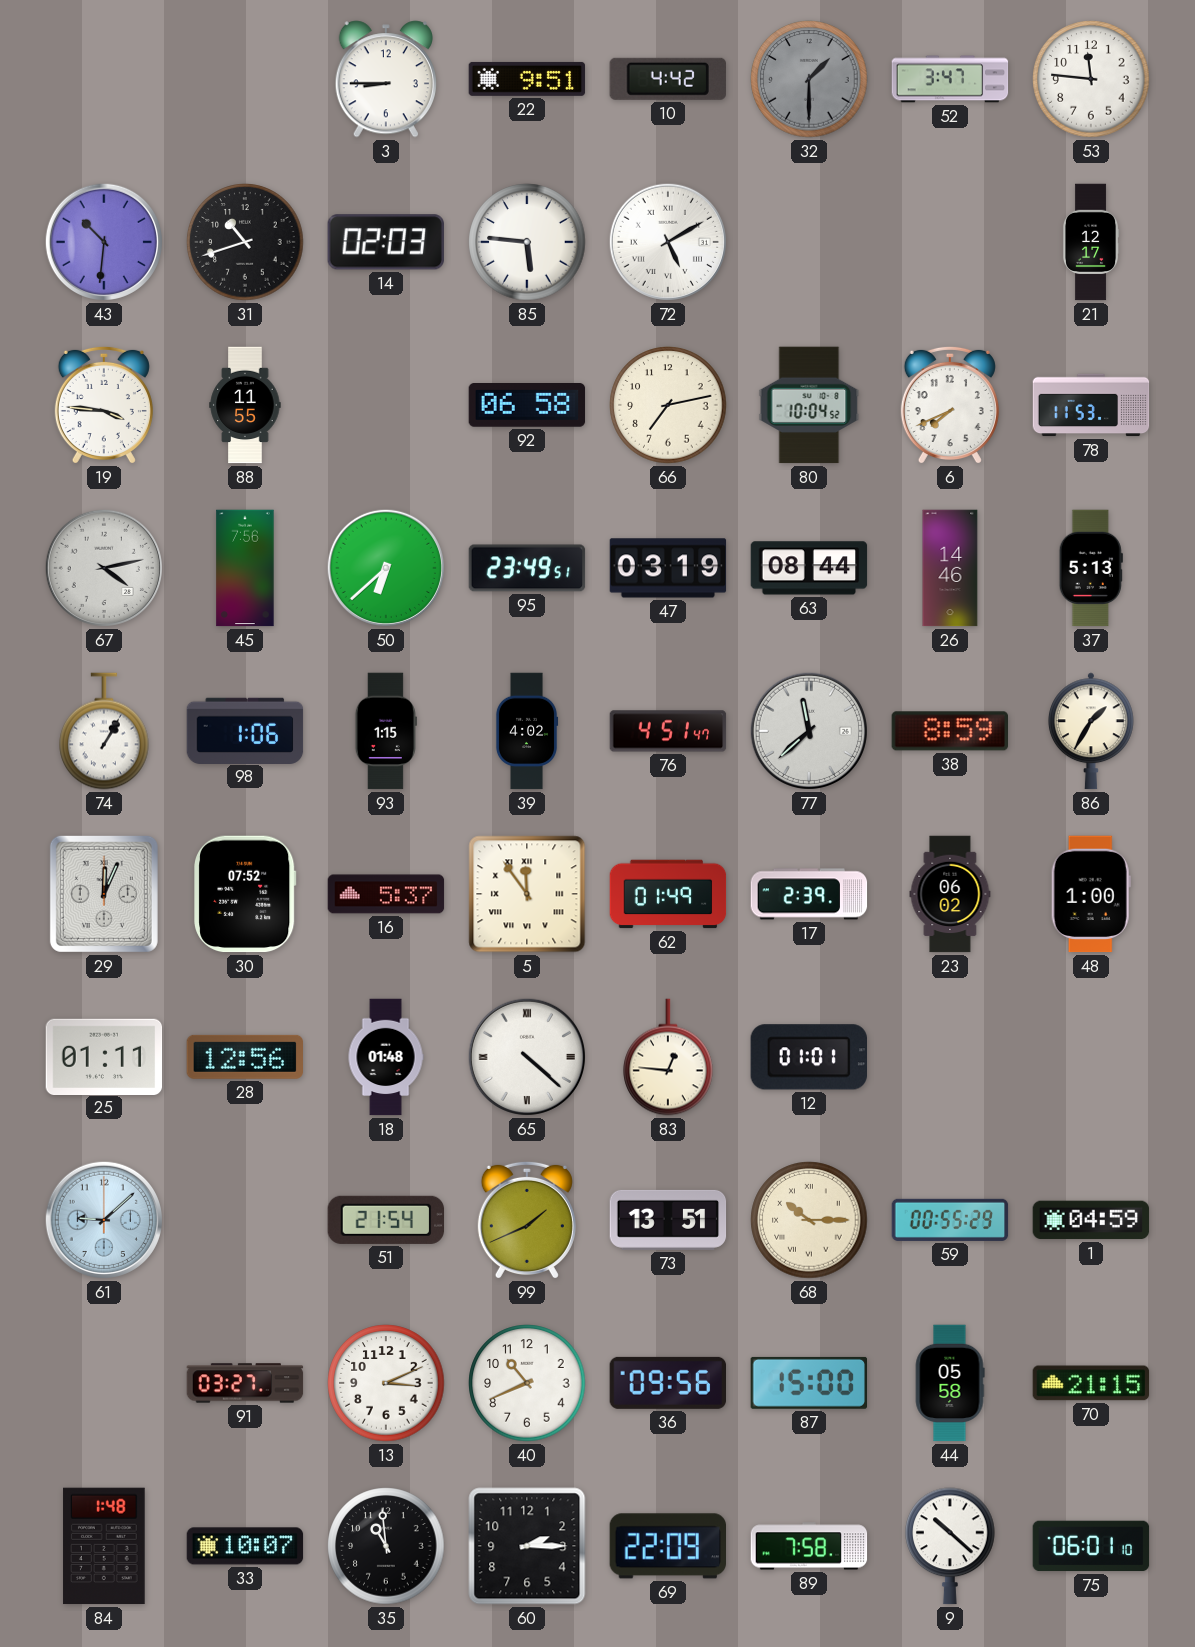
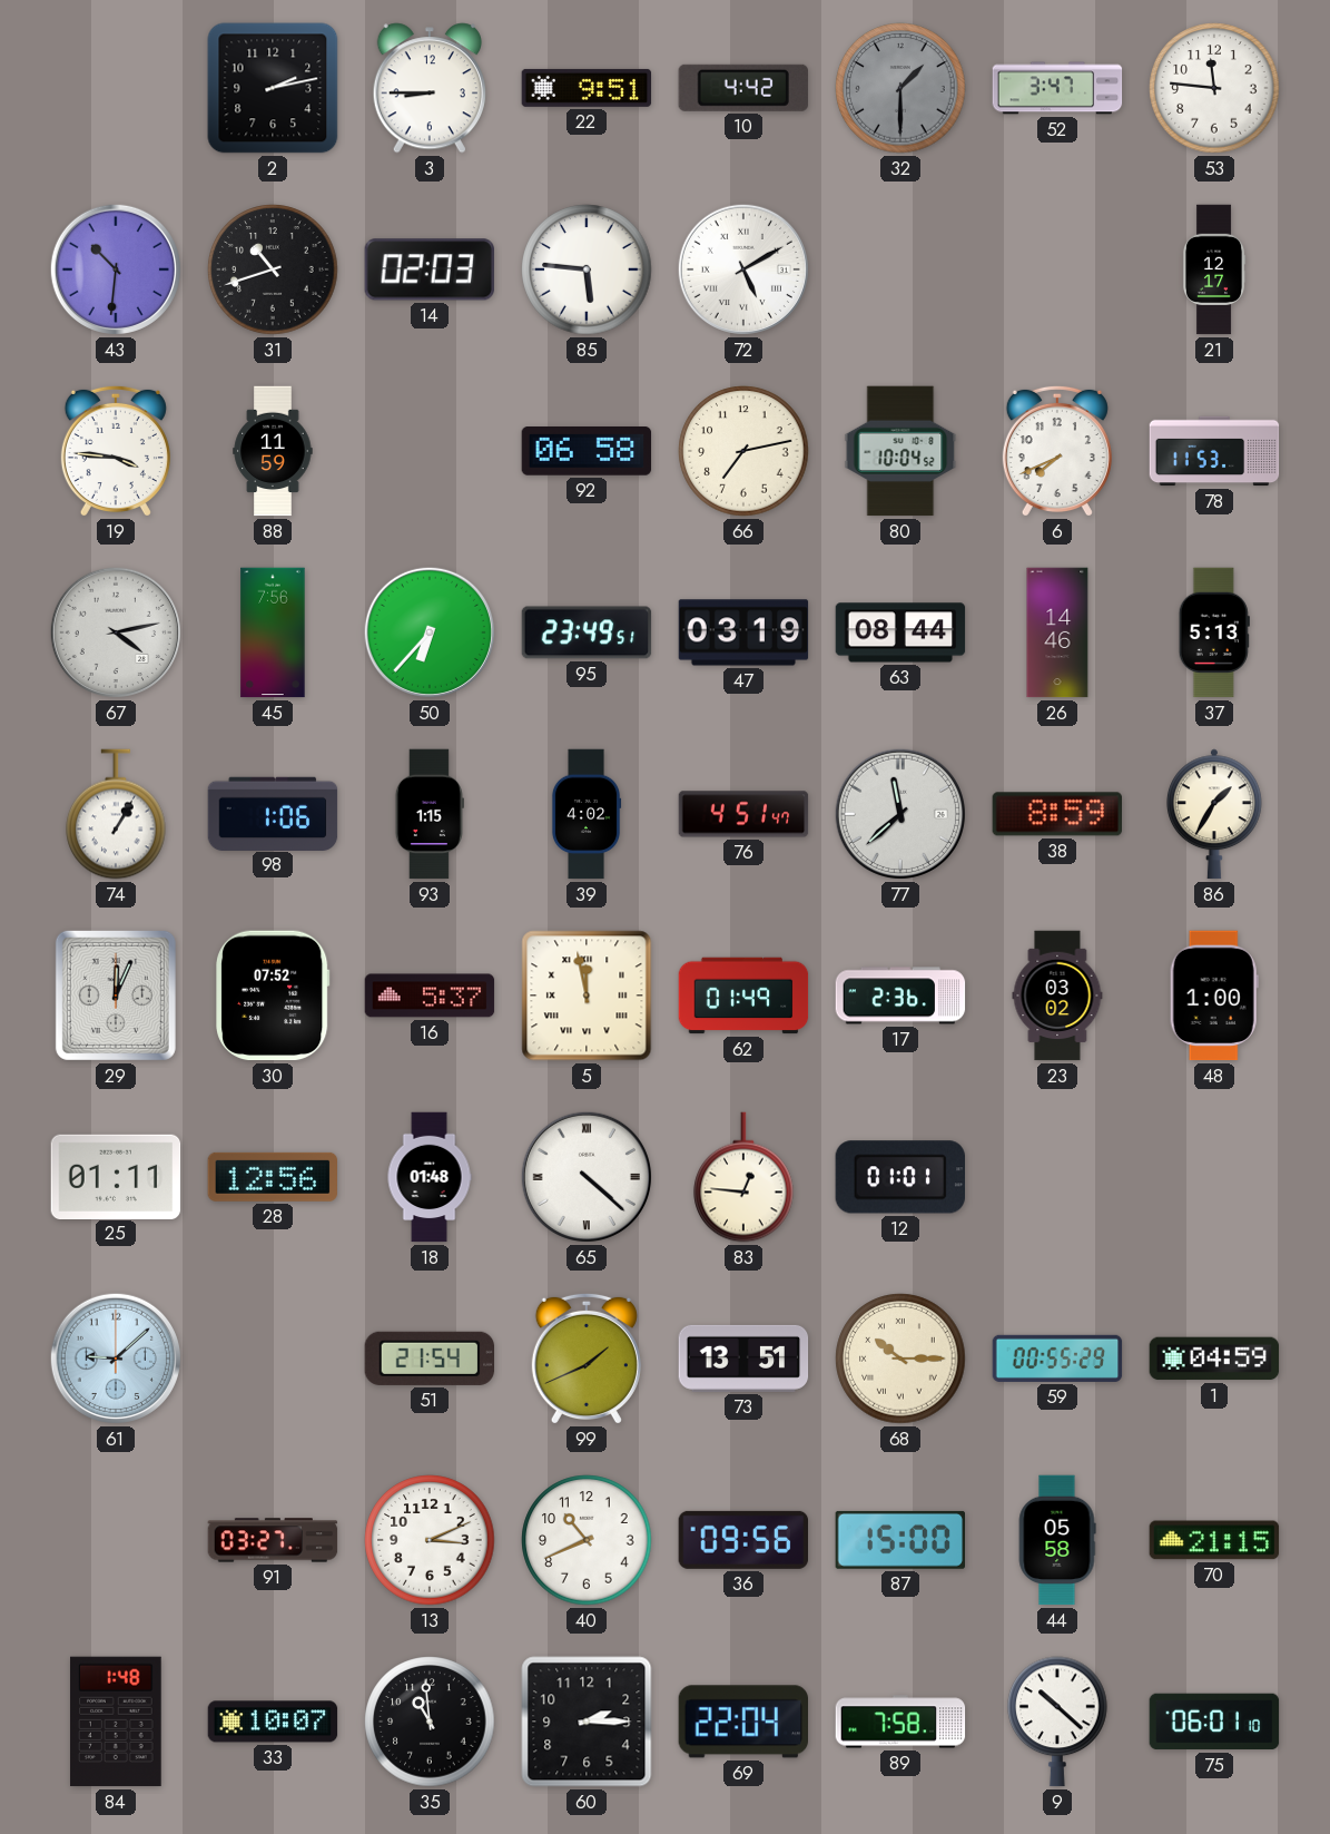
2: none -> 2:13
88: 11:55 -> 11:59
50: 6:38 -> 6:37
5: 11:54 -> 11:58
17: 2:39 -> 2:36
23: 06:02 -> 03:02
69: 22:09 -> 22:04
